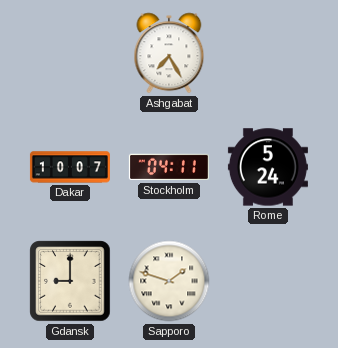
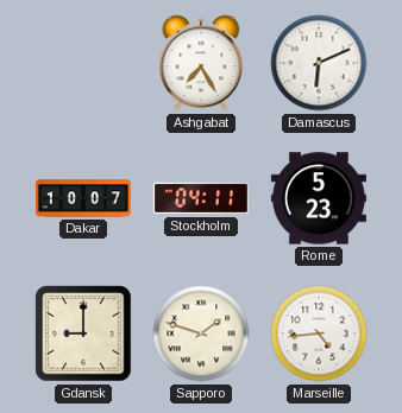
Damascus: none -> 6:11
Rome: 5:24 -> 5:23
Marseille: none -> 4:44
